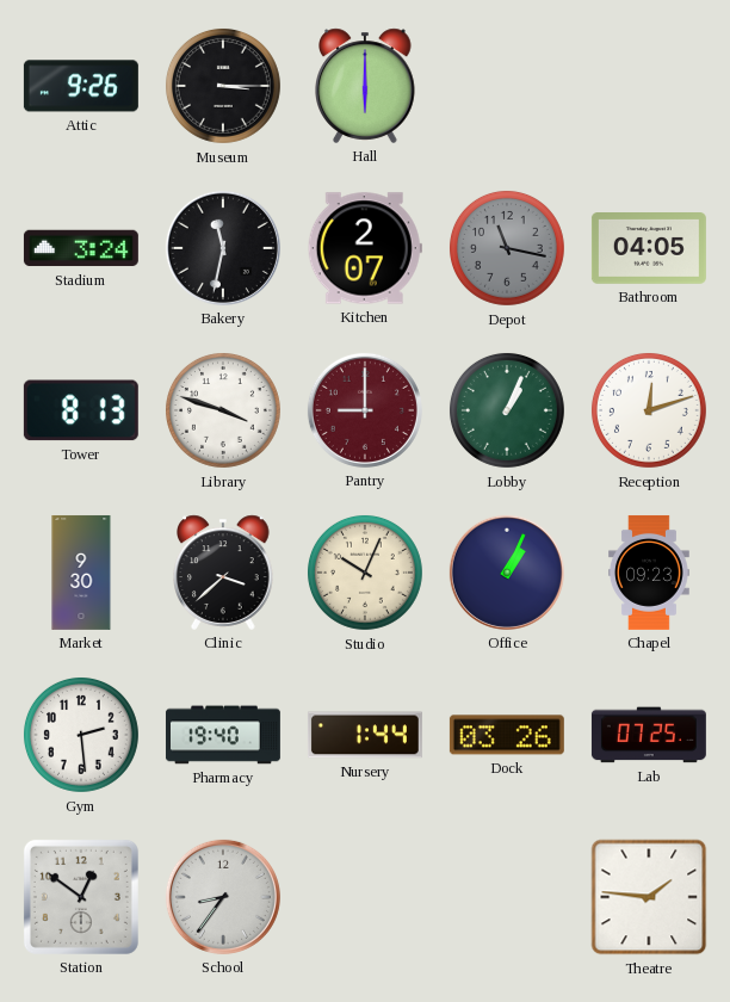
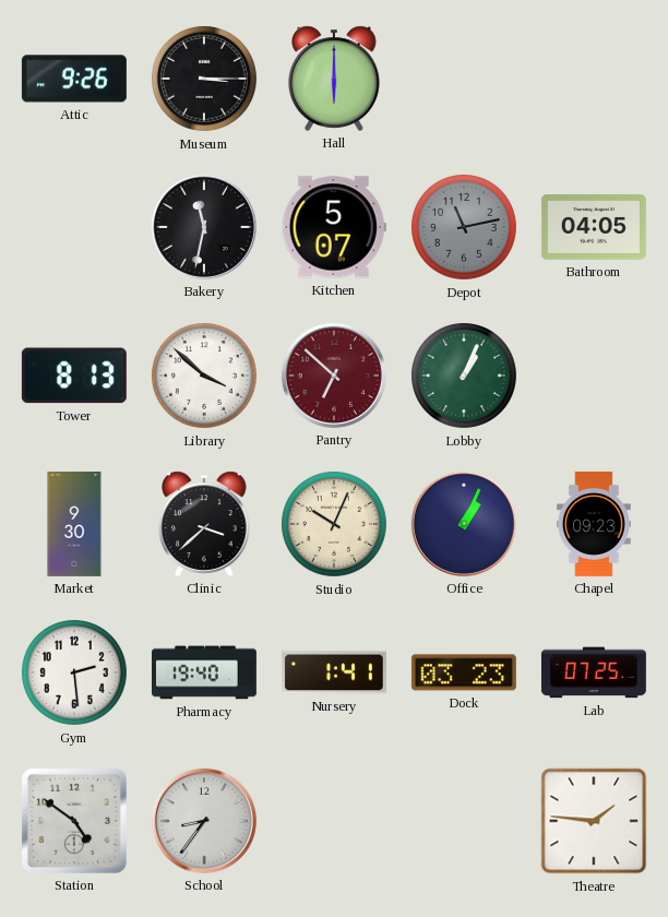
Stadium: 3:24 -> none
Kitchen: 2:07 -> 5:07
Depot: 11:17 -> 11:13
Library: 3:48 -> 3:52
Pantry: 9:00 -> 6:52
Reception: 12:12 -> none
Nursery: 1:44 -> 1:41
Dock: 03:26 -> 03:23
Station: 12:51 -> 4:51
